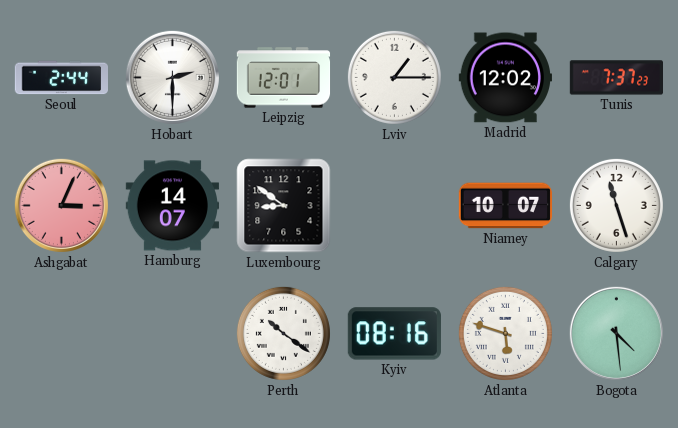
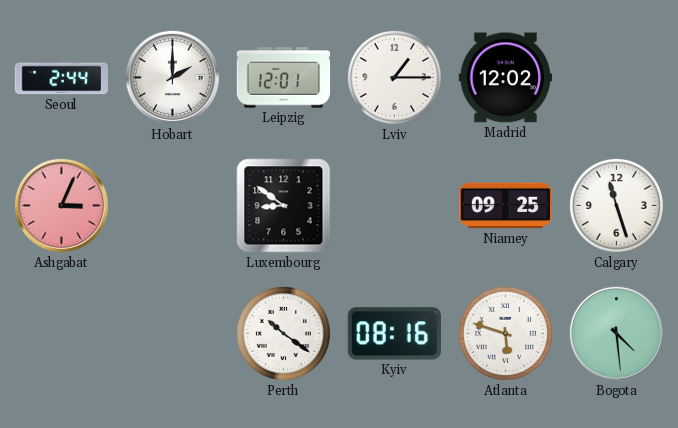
Hobart: 2:30 -> 2:00
Tunis: 7:37 -> none
Hamburg: 14:07 -> none
Niamey: 10:07 -> 09:25
